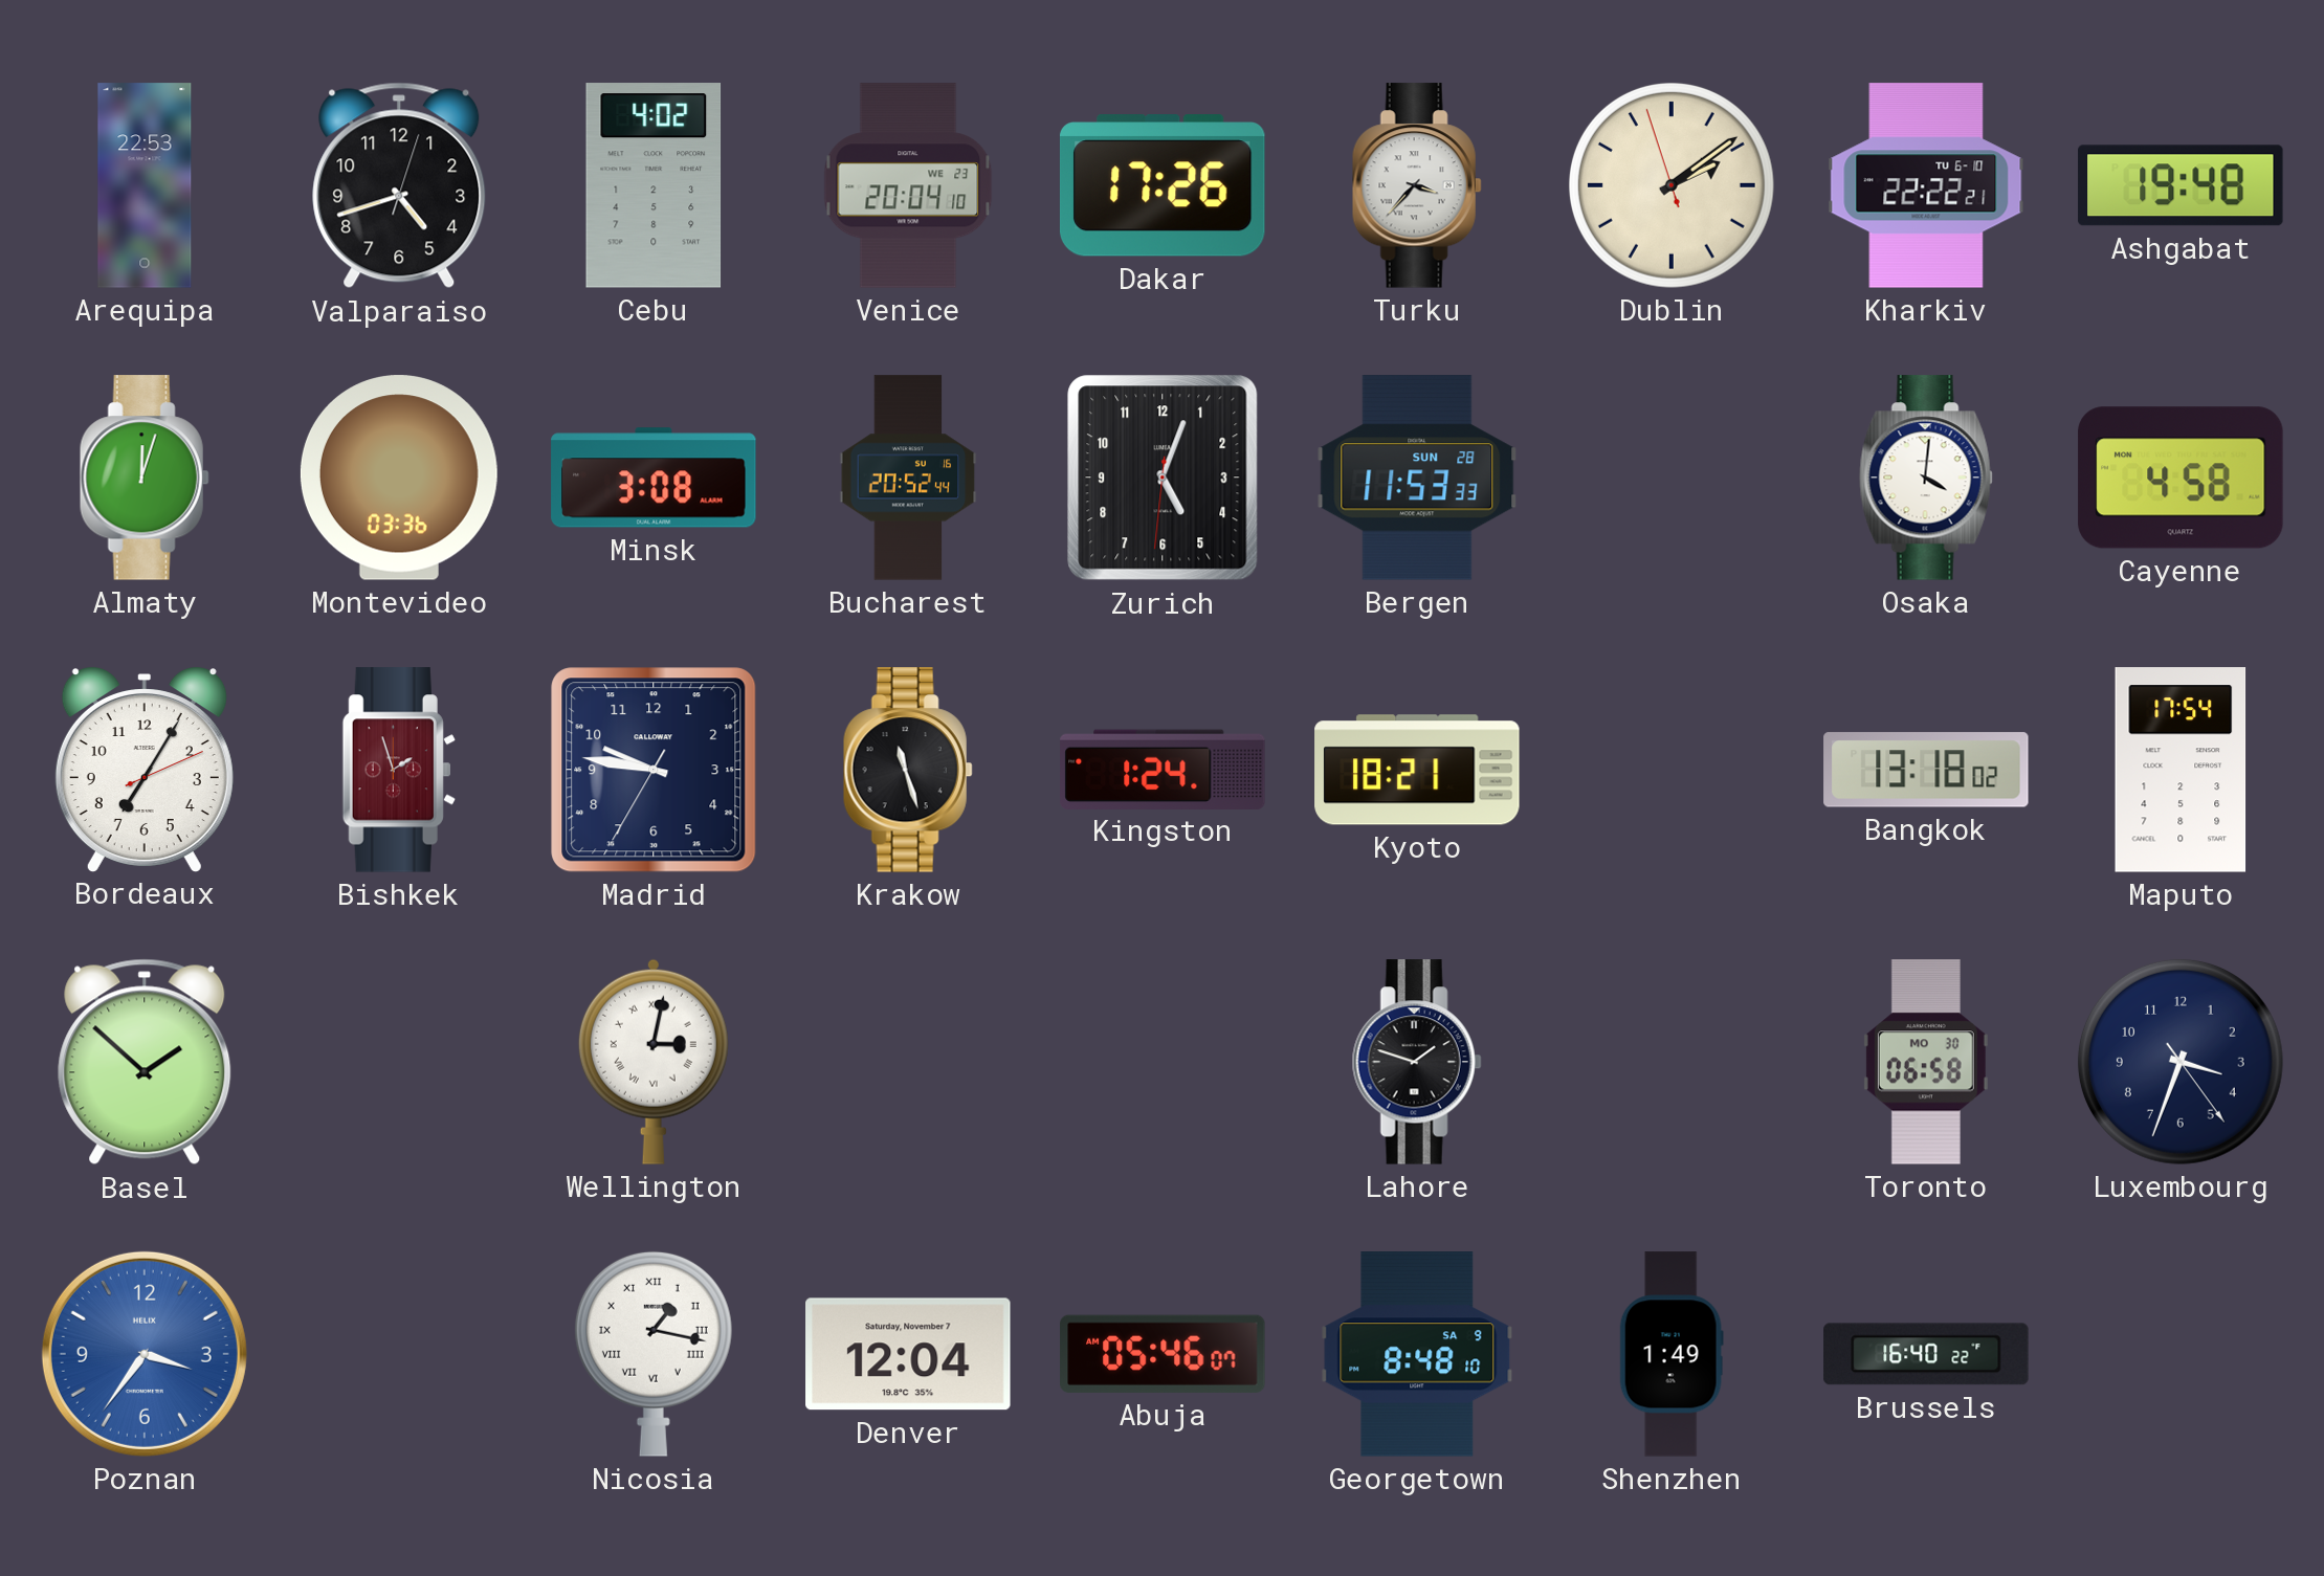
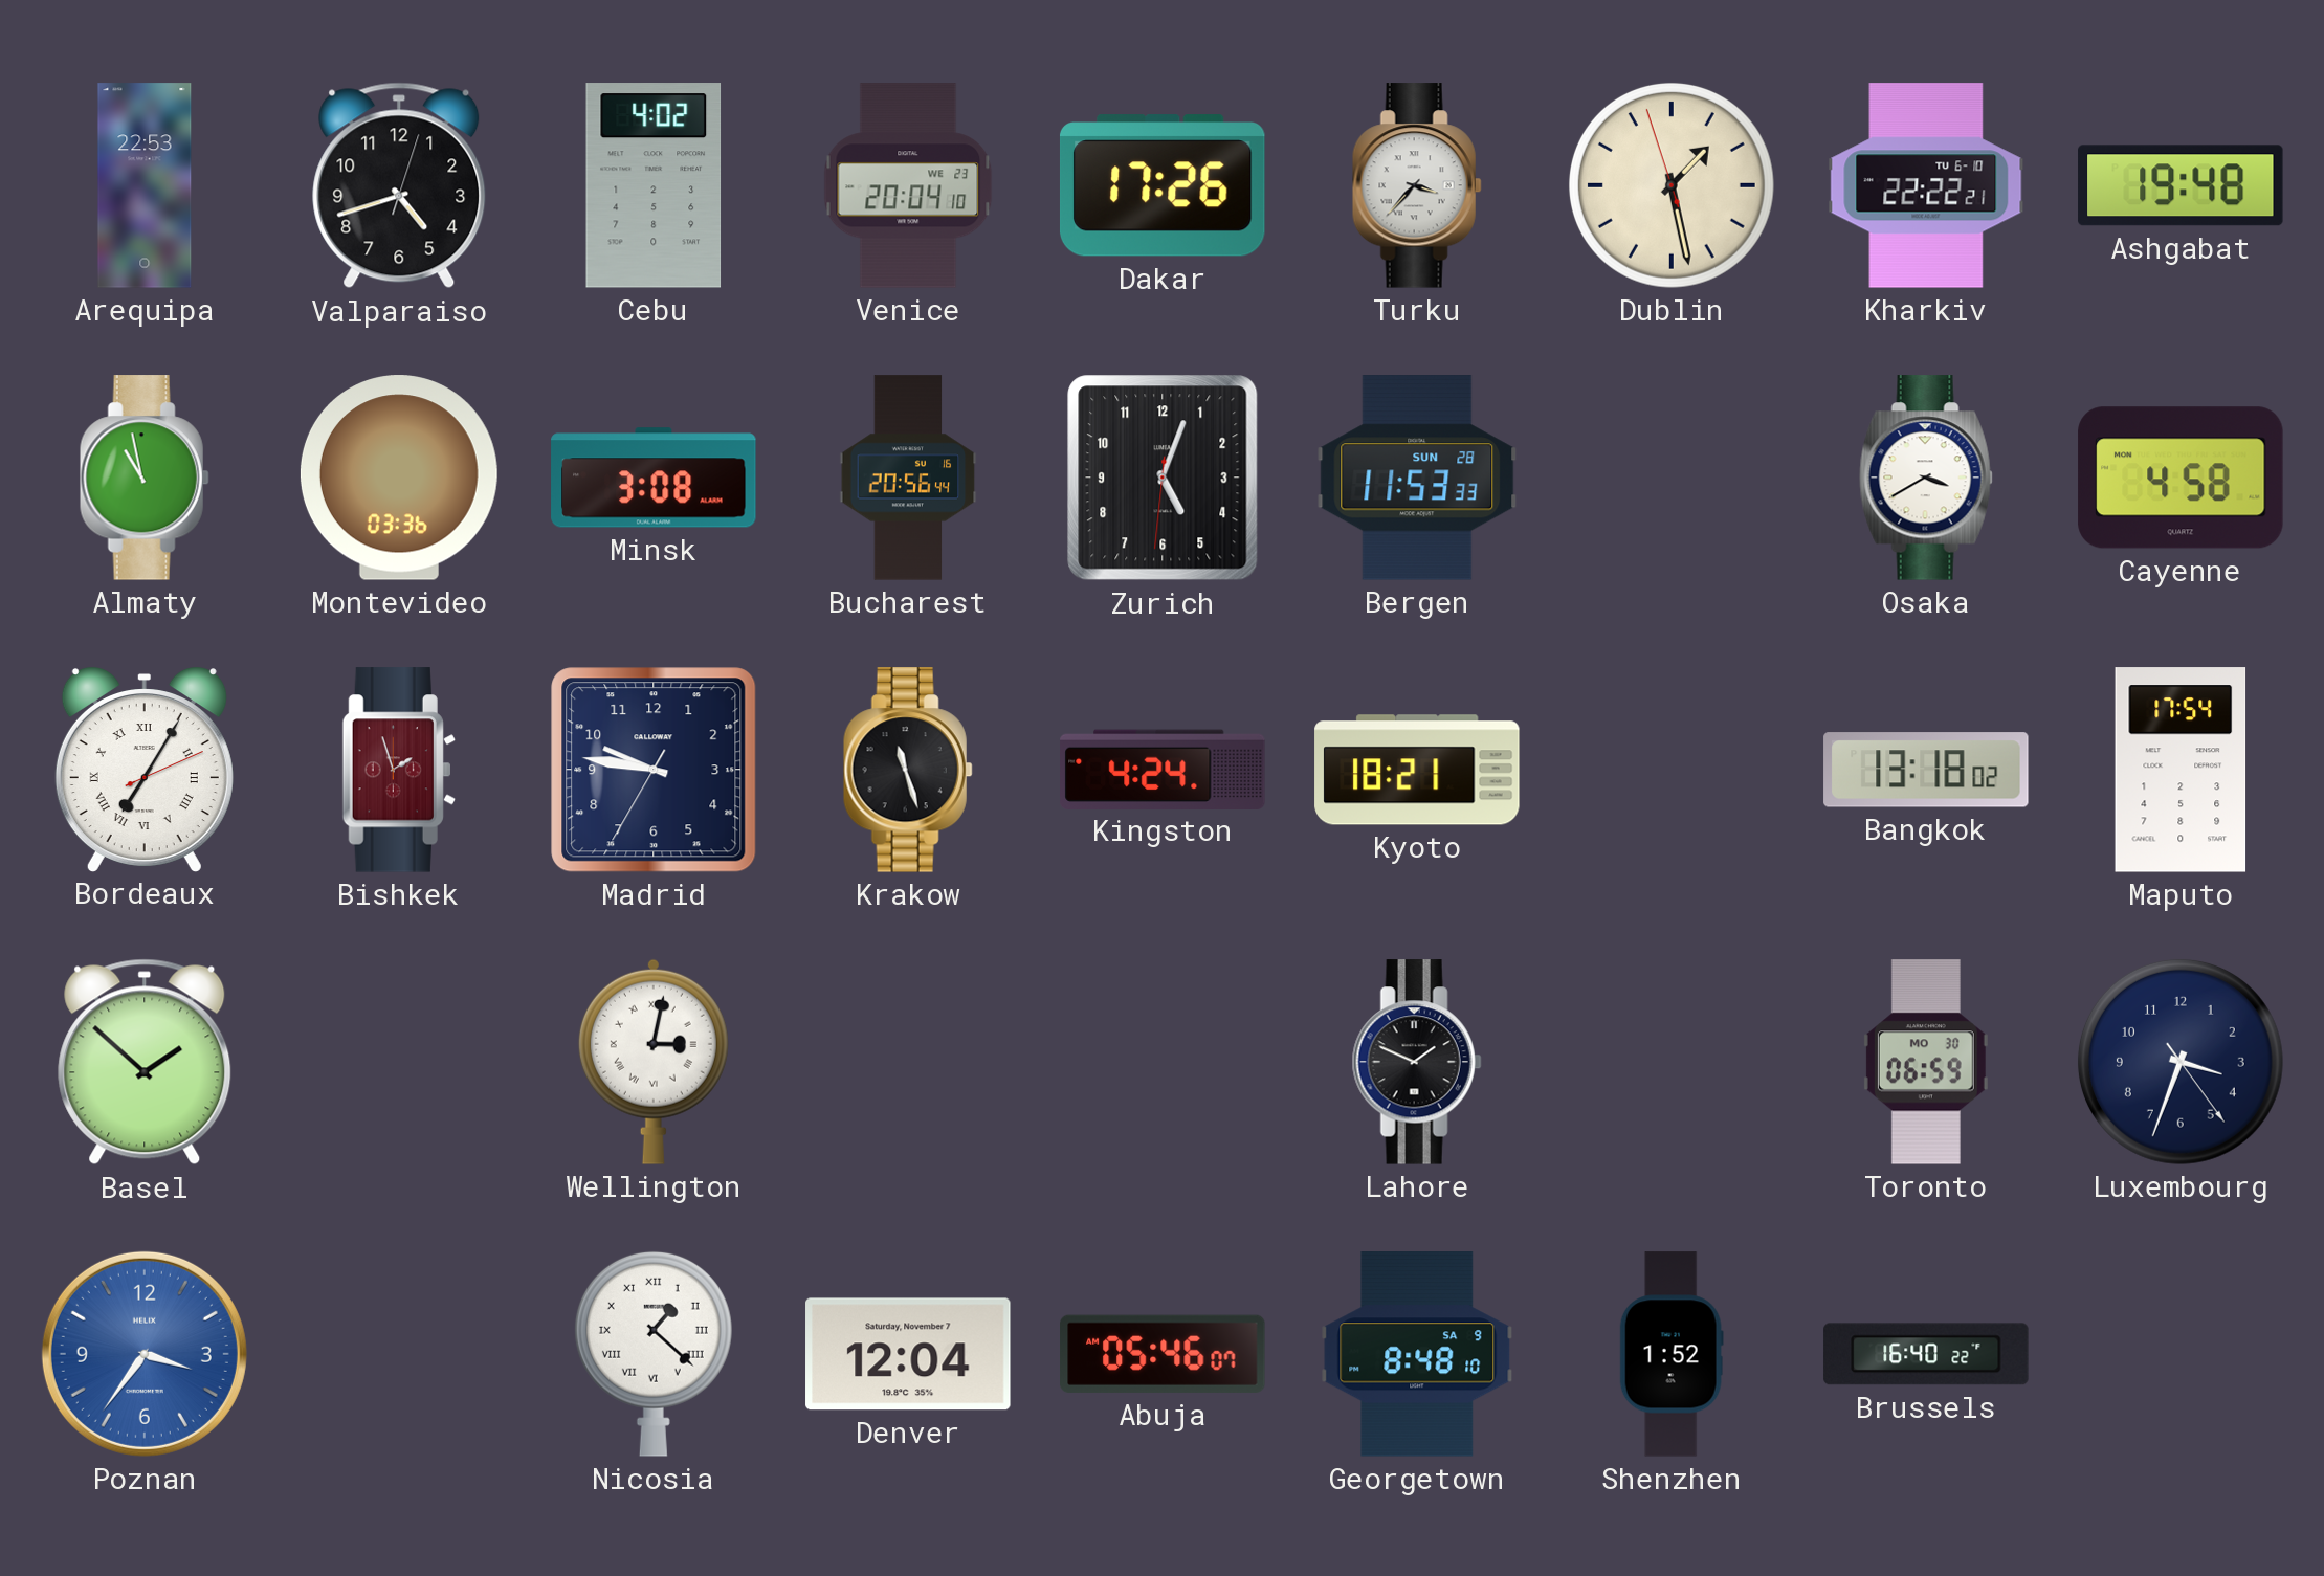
Dublin: 2:08 -> 1:27
Almaty: 12:03 -> 10:58
Bucharest: 20:52 -> 20:56
Osaka: 4:01 -> 3:40
Bordeaux numerals: Arabic -> Roman
Kingston: 1:24 -> 4:24
Lahore: 1:48 -> 1:49
Toronto: 06:58 -> 06:59
Nicosia: 1:17 -> 1:22
Shenzhen: 1:49 -> 1:52
